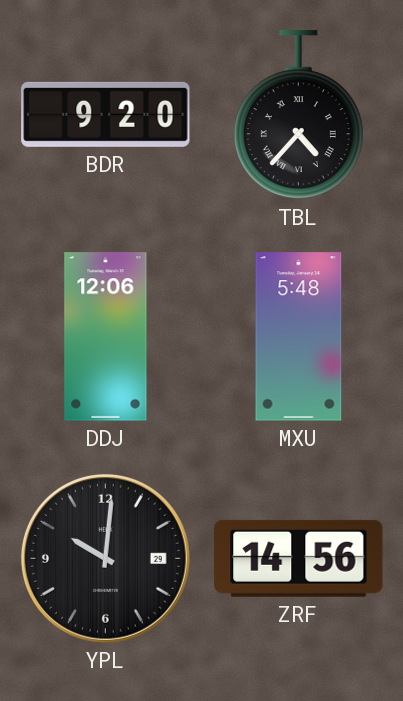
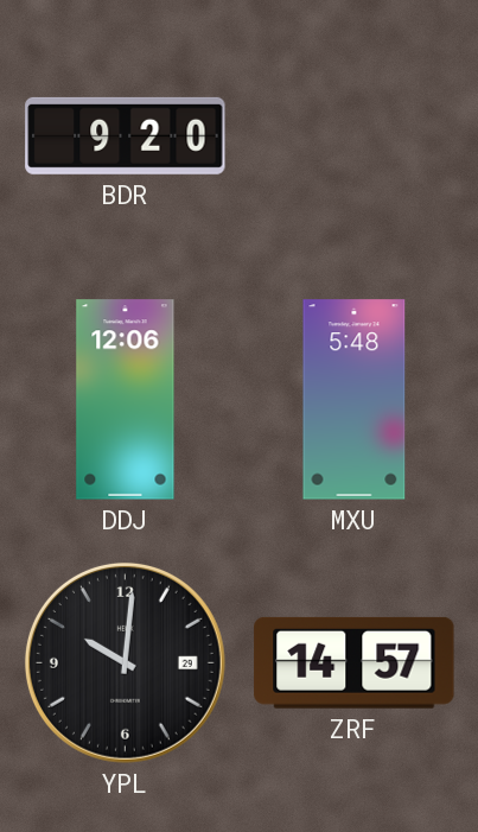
TBL: 4:37 -> none
ZRF: 14:56 -> 14:57
